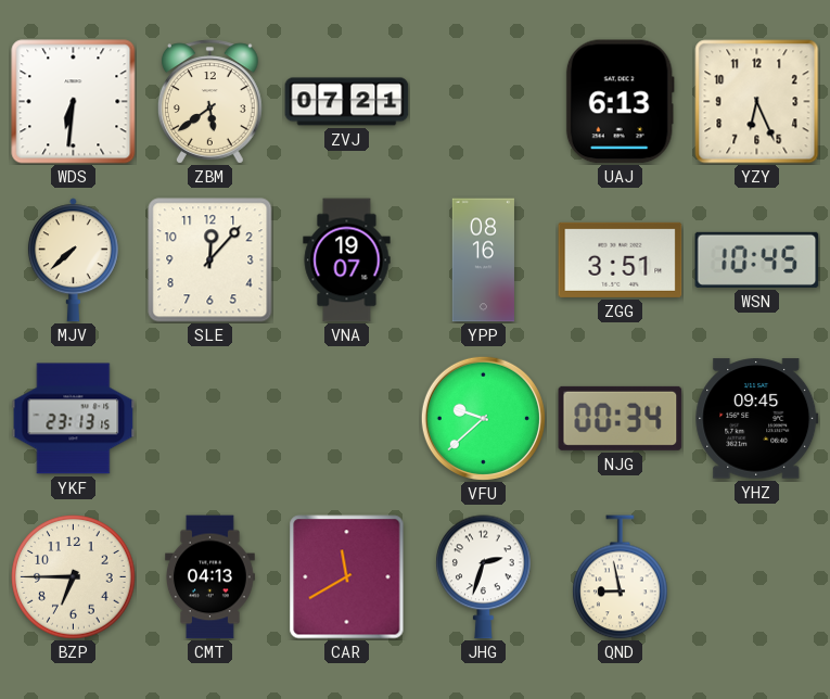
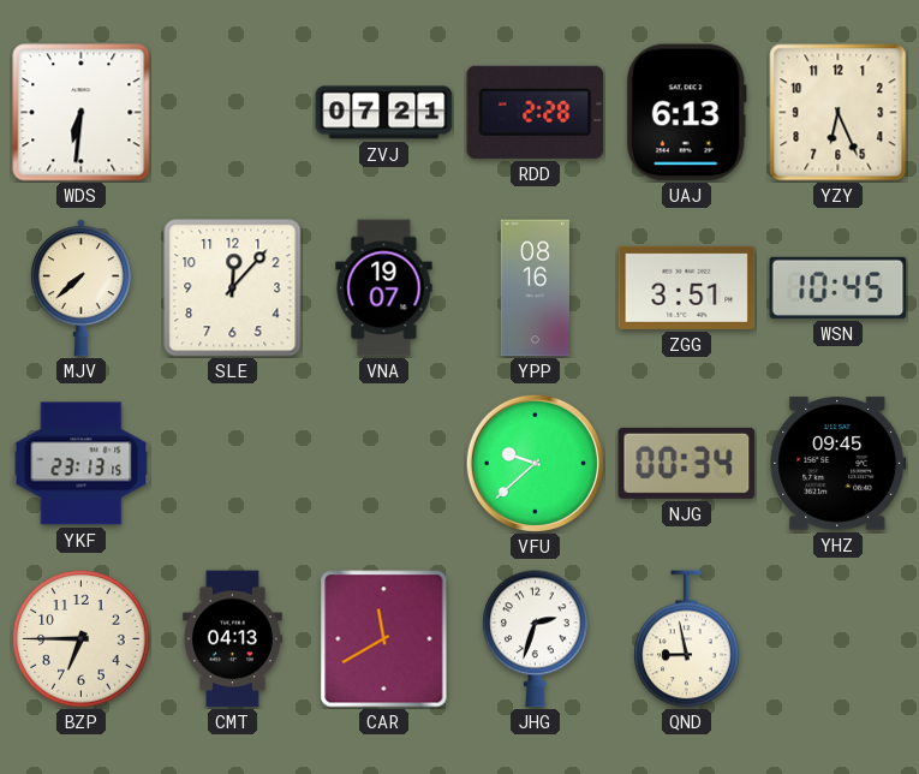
ZBM: 5:39 -> none
RDD: none -> 2:28
